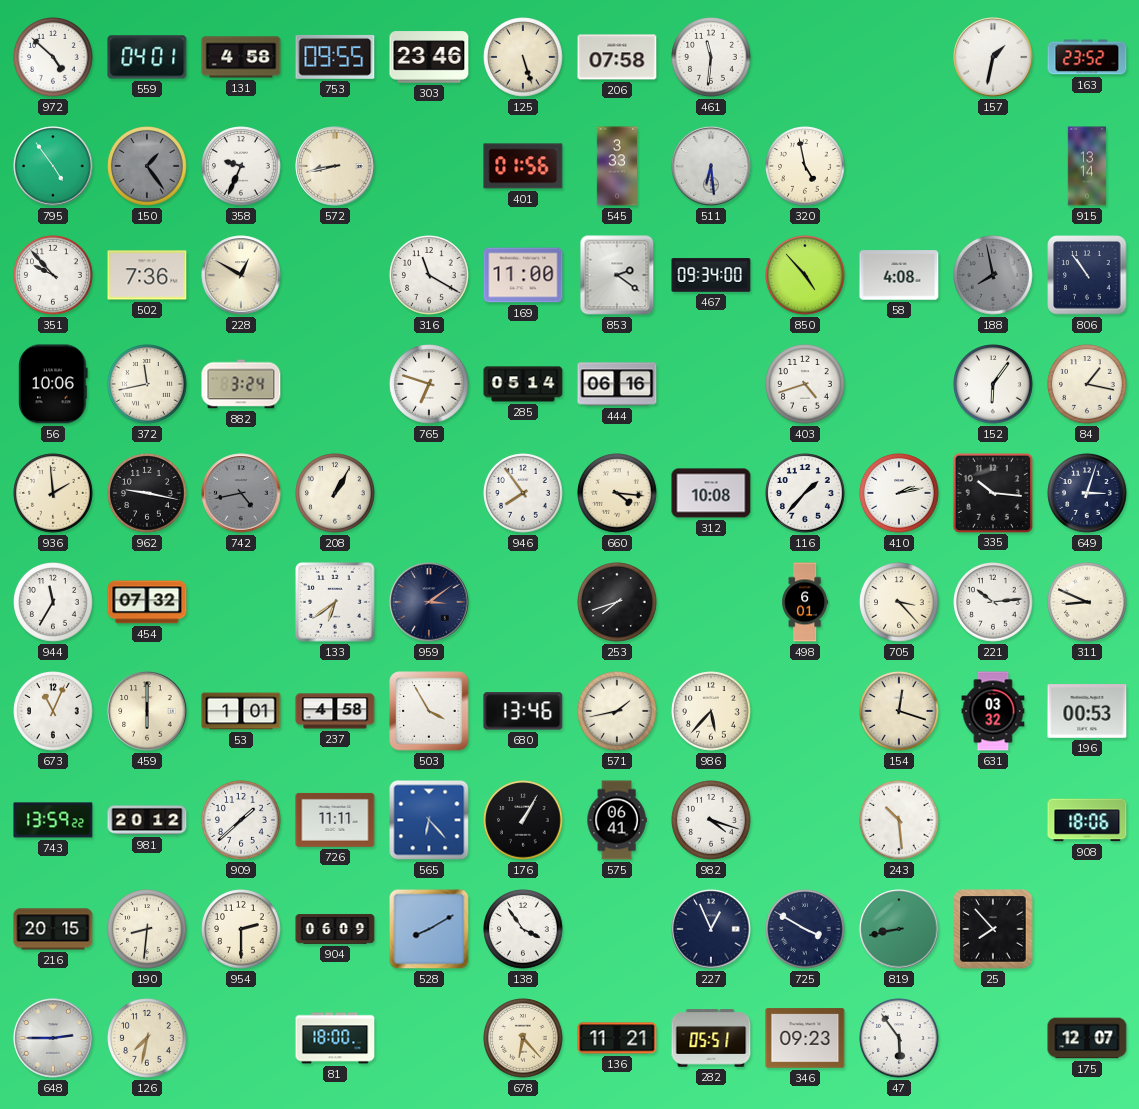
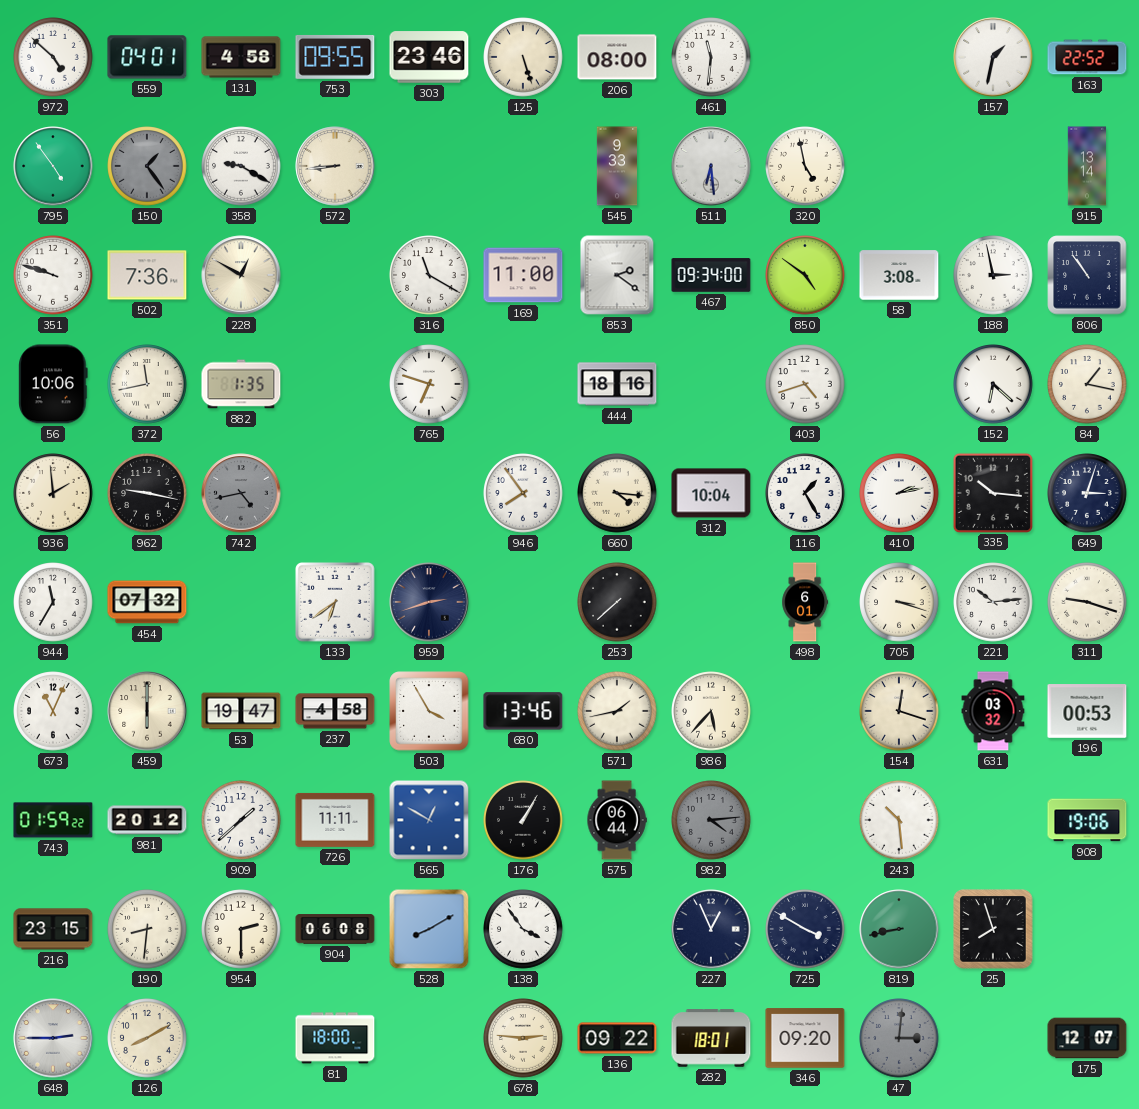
206: 07:58 -> 08:00
163: 23:52 -> 22:52
358: 9:34 -> 9:20
572: 8:43 -> 8:44
401: 01:56 -> none
545: 3:33 -> 9:33
351: 9:53 -> 9:48
850: 4:53 -> 4:51
58: 4:08 -> 3:08
188: 7:58 -> 2:58
188 dial: grey -> white
882: 3:24 -> 1:35
285: 05:14 -> none
444: 06:16 -> 18:16
152: 6:06 -> 6:22
208: 1:05 -> none
312: 10:08 -> 10:04
116: 1:37 -> 1:25
959: 3:09 -> 2:42
253: 7:42 -> 7:38
705: 3:23 -> 3:18
311: 8:49 -> 9:18
53: 1:01 -> 19:47
743: 13:59 -> 01:59
565: 6:23 -> 12:50
575: 06:41 -> 06:44
982: 4:18 -> 4:14
982 dial: white -> grey
908: 18:06 -> 19:06
216: 20:15 -> 23:15
904: 06:09 -> 06:08
25: 7:53 -> 7:57
126: 7:32 -> 8:10
678: 6:23 -> 2:46
136: 11:21 -> 09:22
282: 05:51 -> 18:01
346: 09:23 -> 09:20
47: 5:54 -> 3:01
47 dial: white -> grey
